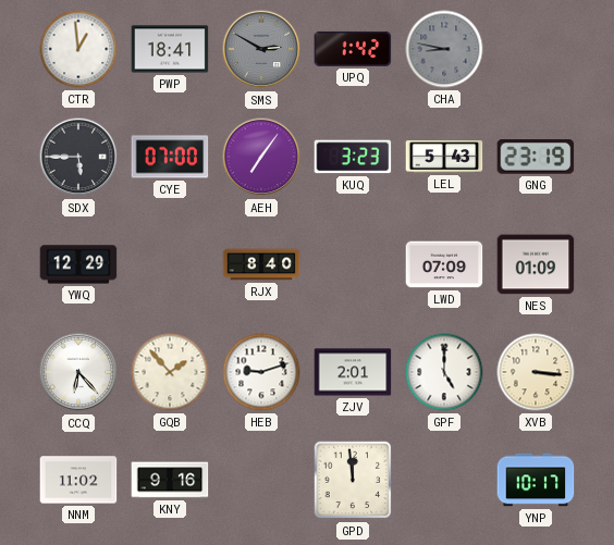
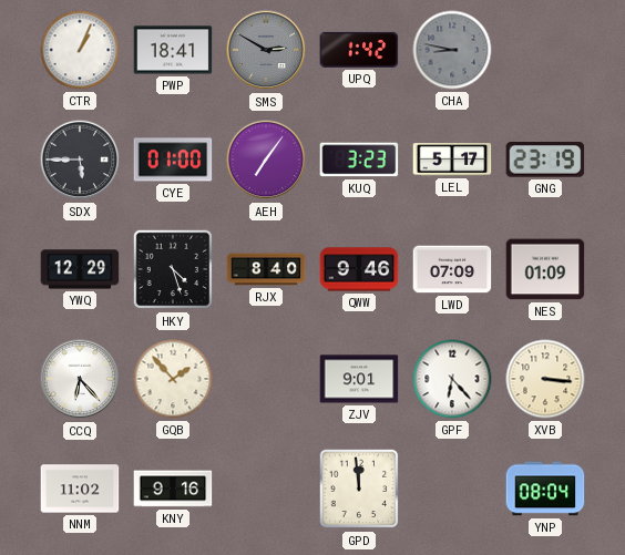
CTR: 12:59 -> 1:04
CYE: 07:00 -> 01:00
LEL: 5:43 -> 5:17
HKY: none -> 4:27
QWW: none -> 9:46
HEB: 9:12 -> none
ZJV: 2:01 -> 9:01
GPF: 5:00 -> 6:23
YNP: 10:17 -> 08:04
